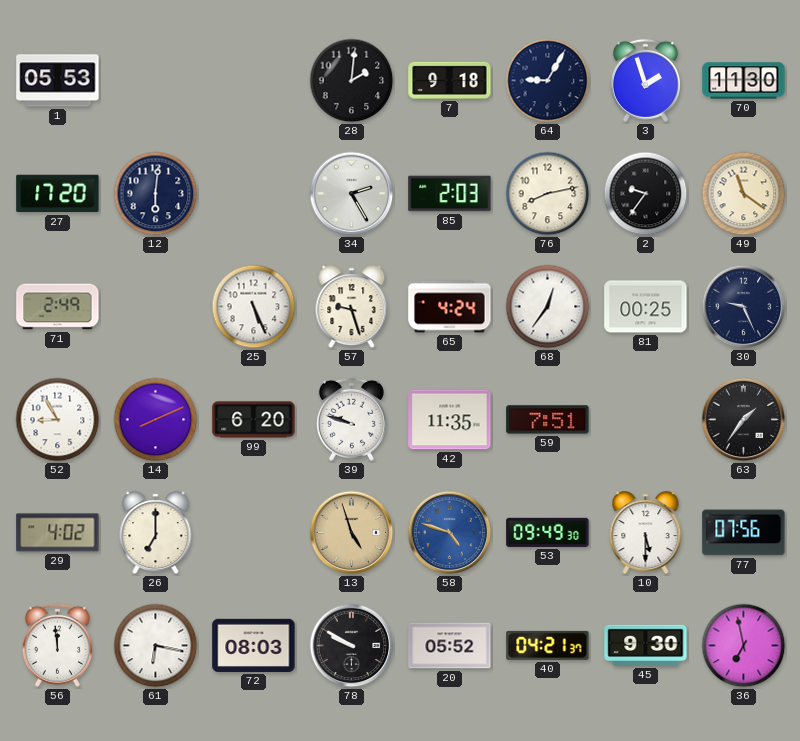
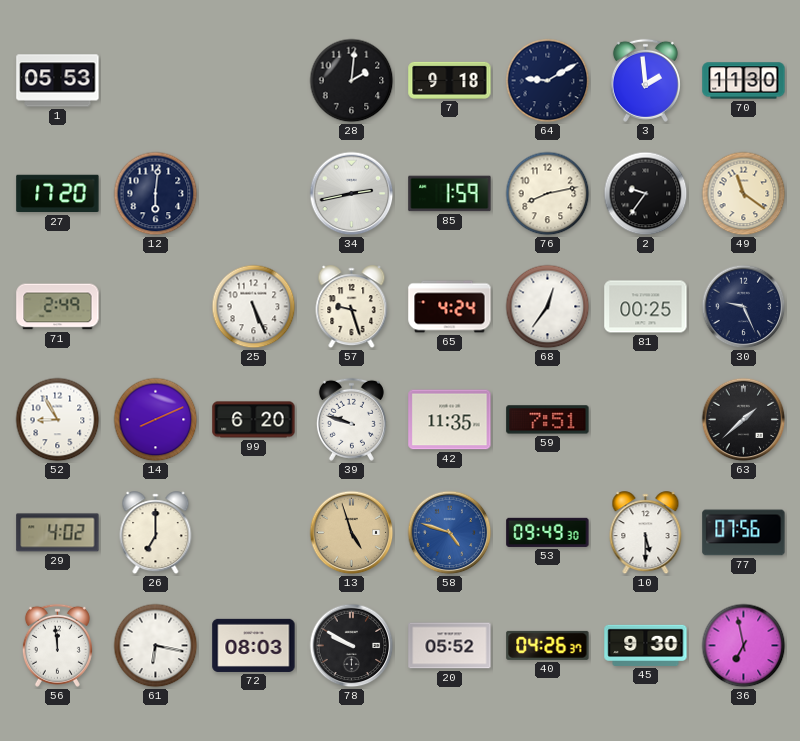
64: 9:05 -> 9:10
3: 1:57 -> 1:59
34: 2:25 -> 2:43
85: 2:03 -> 1:59
63: 1:36 -> 1:38
40: 04:21 -> 04:26
